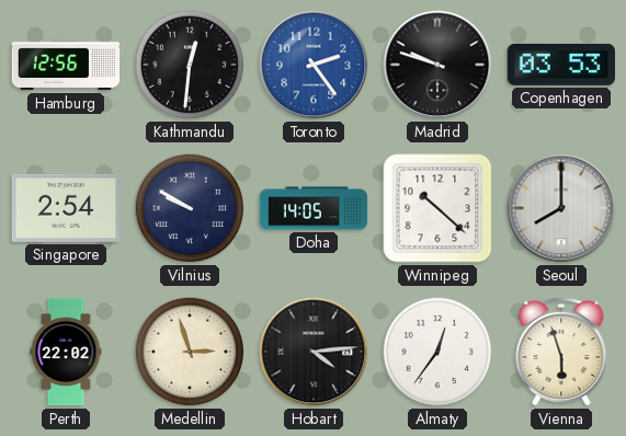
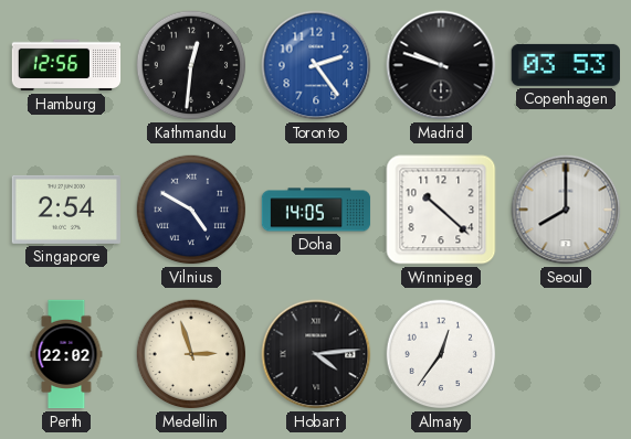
Vilnius: 9:50 -> 4:50
Vienna: 5:57 -> none
